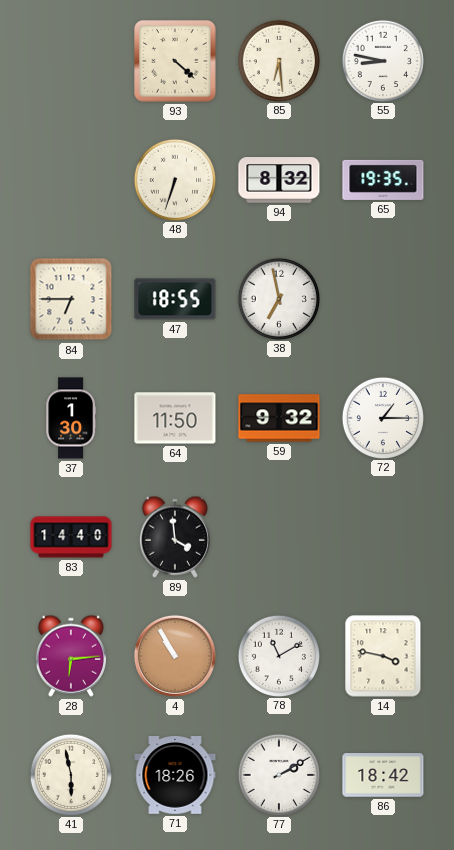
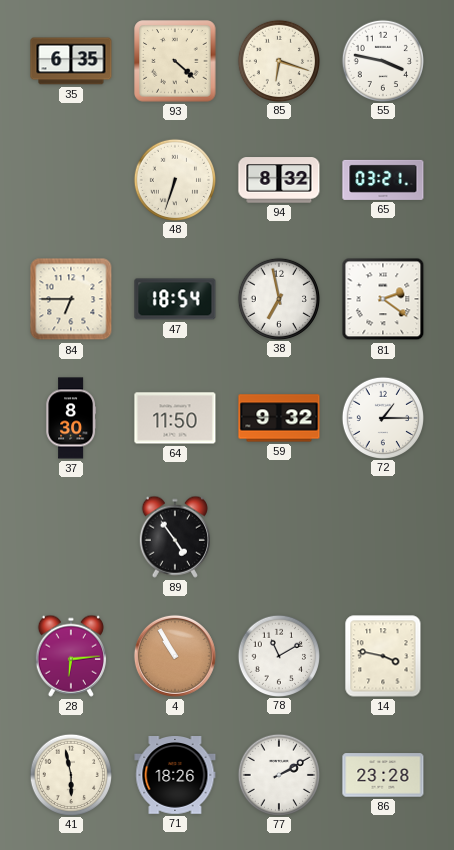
35: none -> 6:35
85: 6:29 -> 6:18
55: 8:47 -> 3:47
65: 19:35 -> 03:21
47: 18:55 -> 18:54
81: none -> 2:21
37: 1:30 -> 8:30
83: 14:40 -> none
89: 3:59 -> 4:54
86: 18:42 -> 23:28
